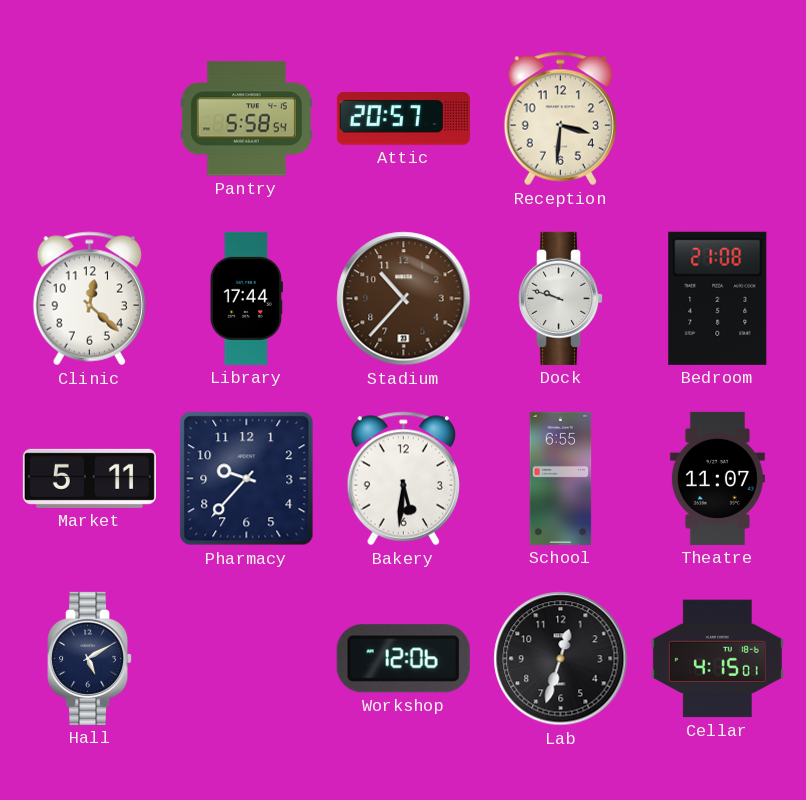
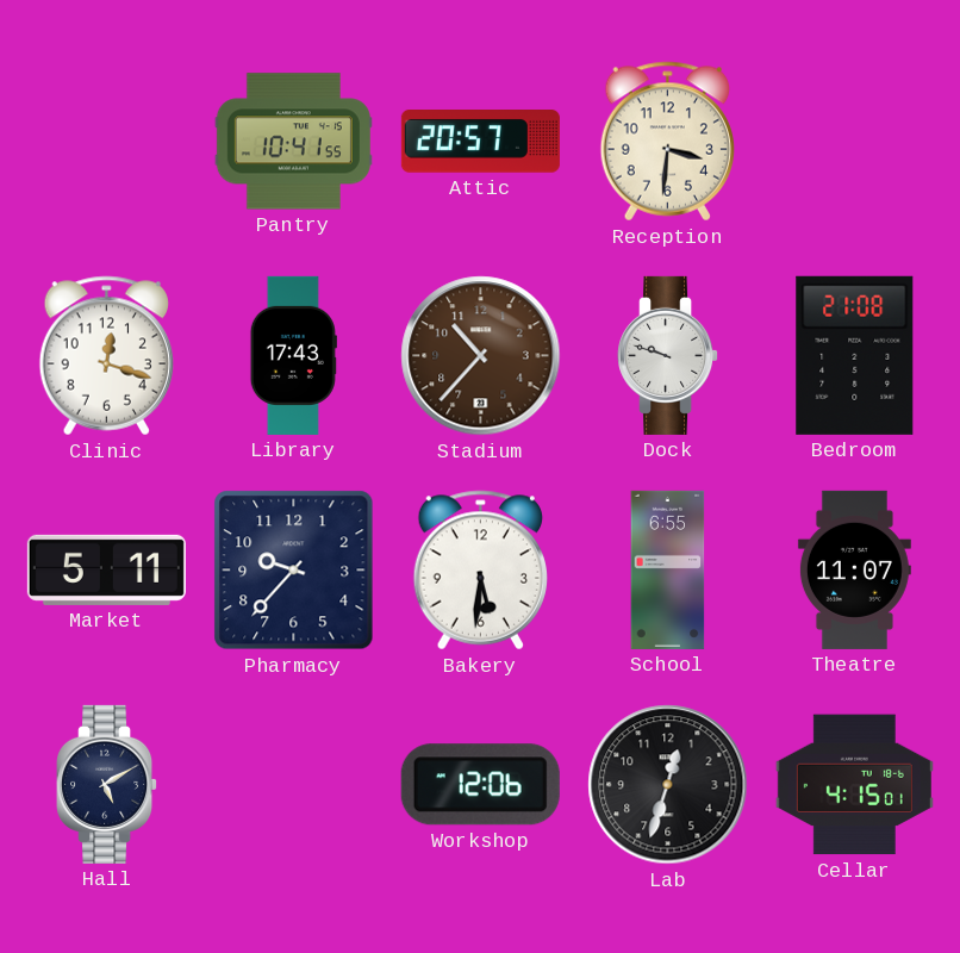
Pantry: 5:58 -> 10:41
Clinic: 12:22 -> 12:18
Library: 17:44 -> 17:43
